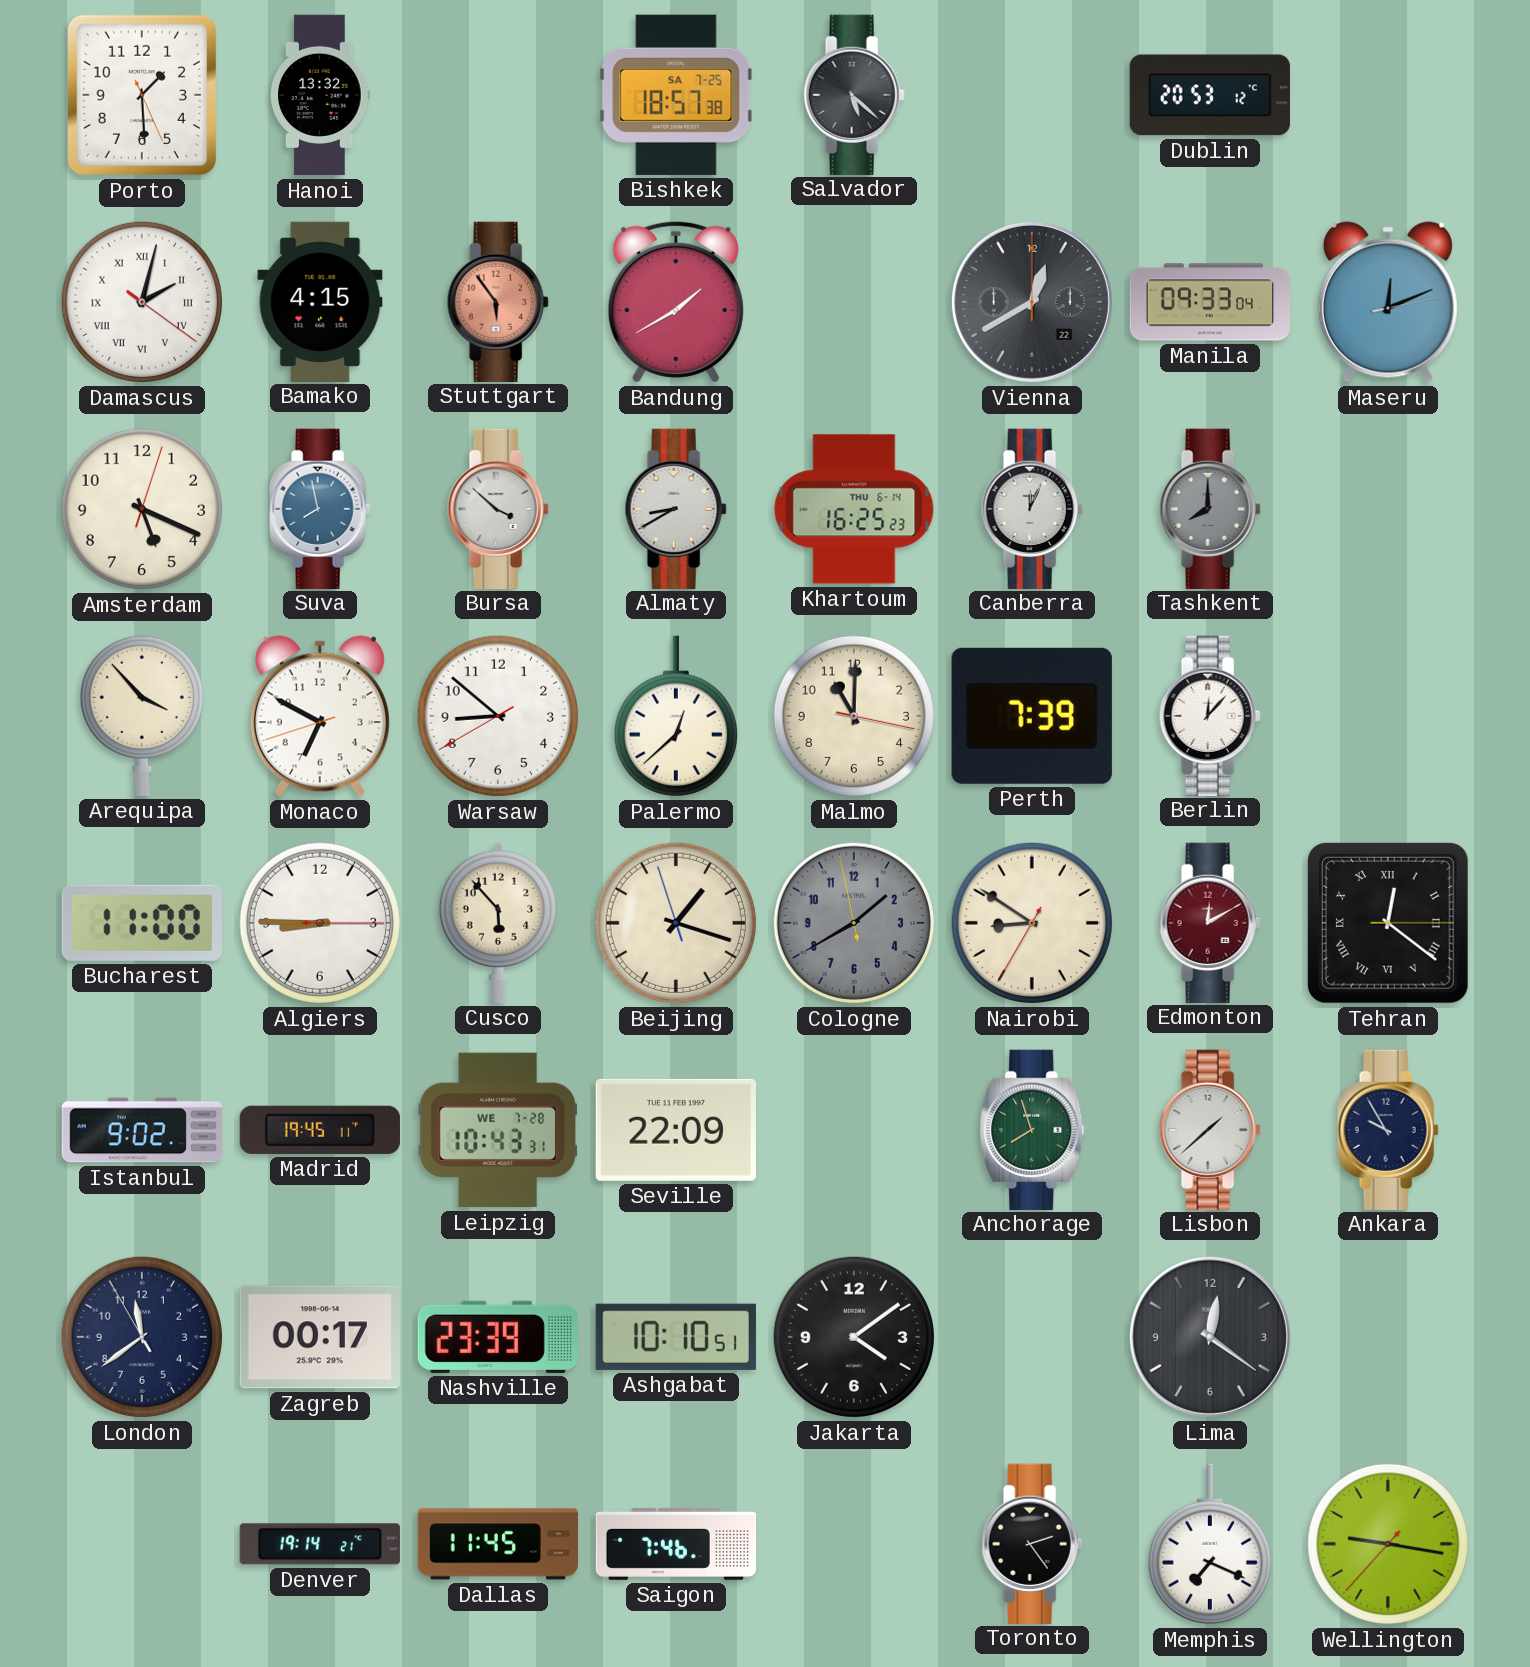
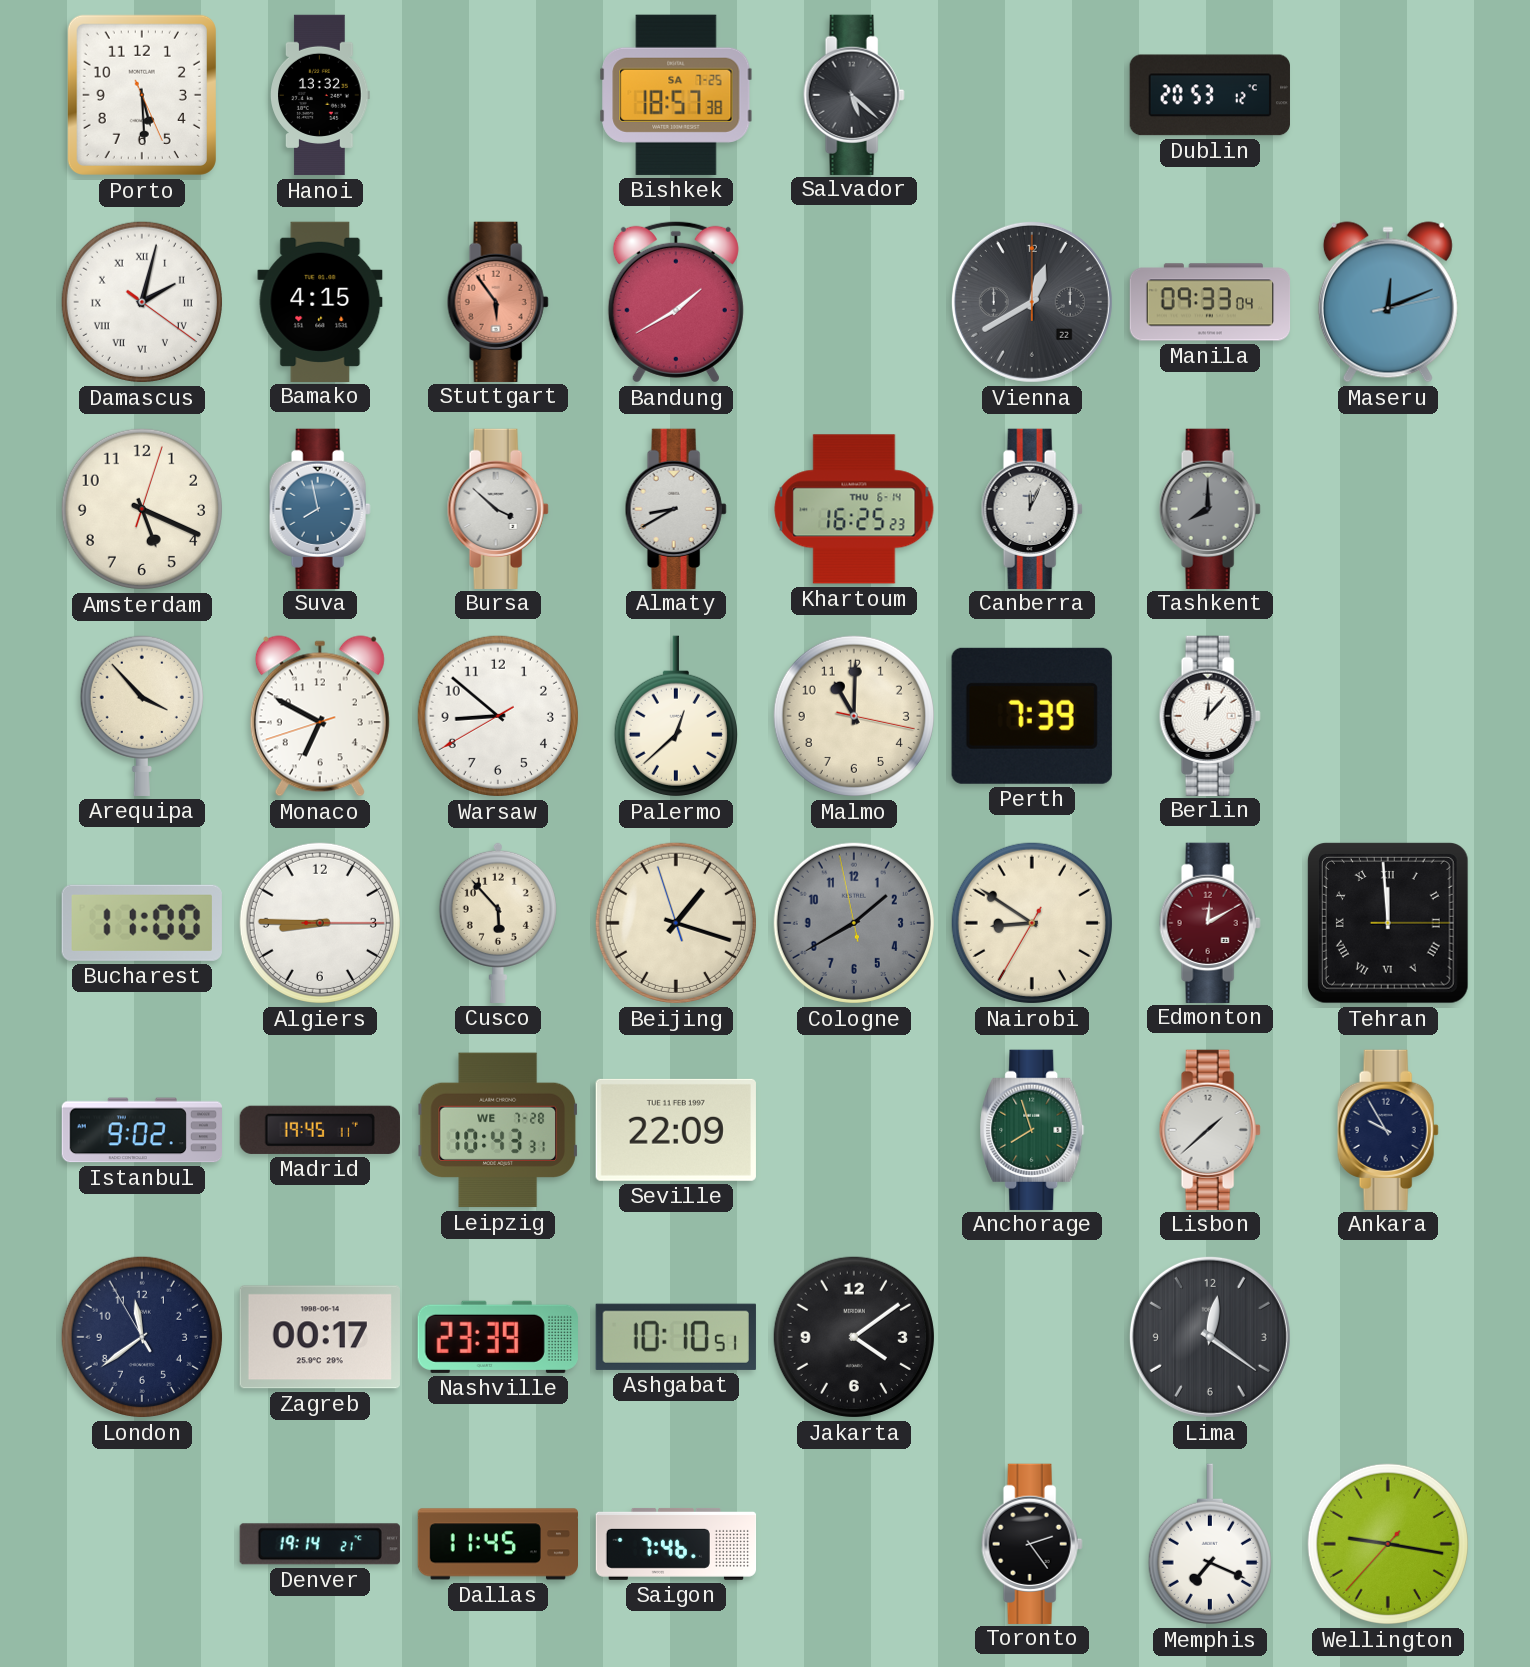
Porto: 1:29 -> 5:29
Tehran: 12:21 -> 11:59
